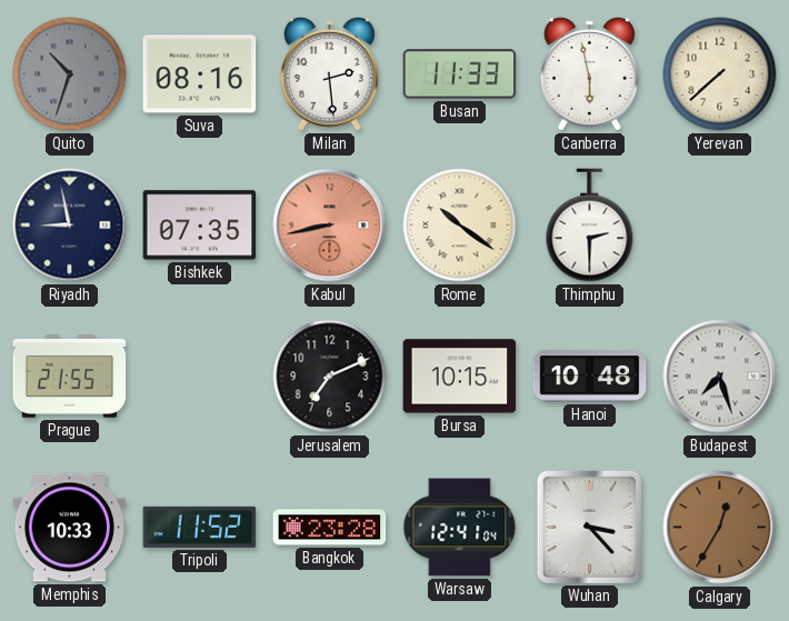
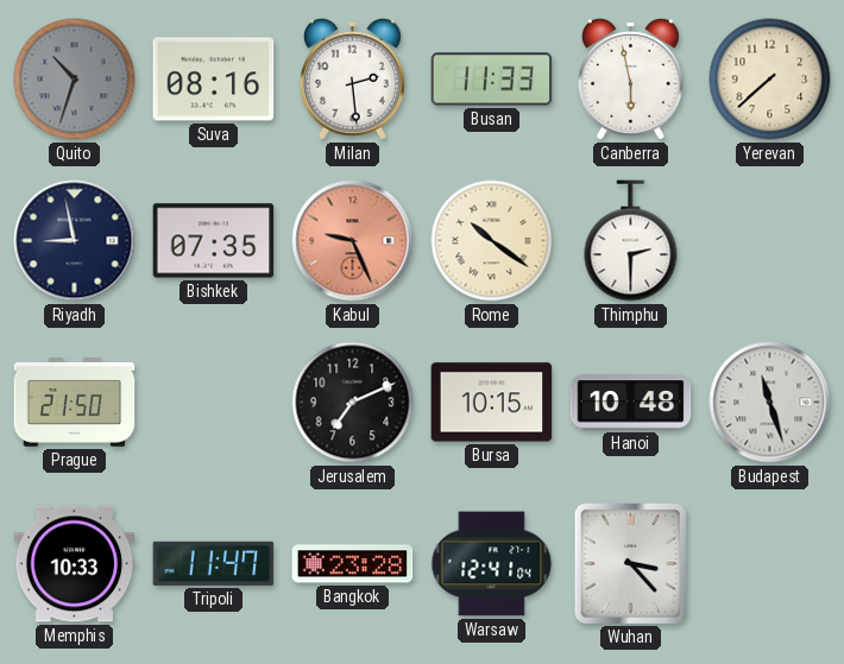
Kabul: 8:43 -> 9:26
Prague: 21:55 -> 21:50
Budapest: 7:27 -> 11:27
Tripoli: 11:52 -> 11:47
Calgary: 12:35 -> none
